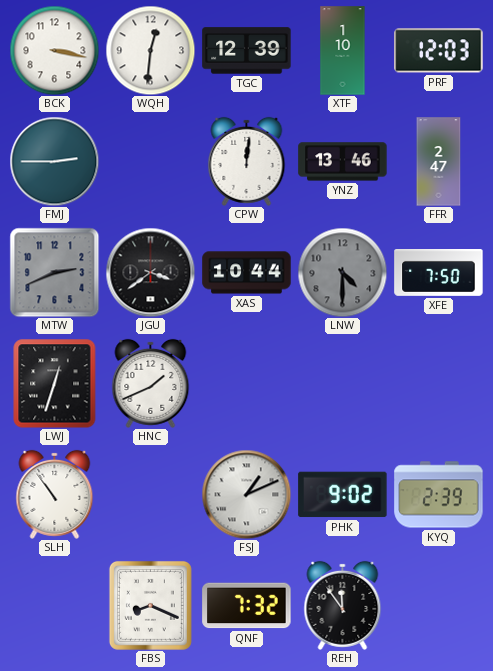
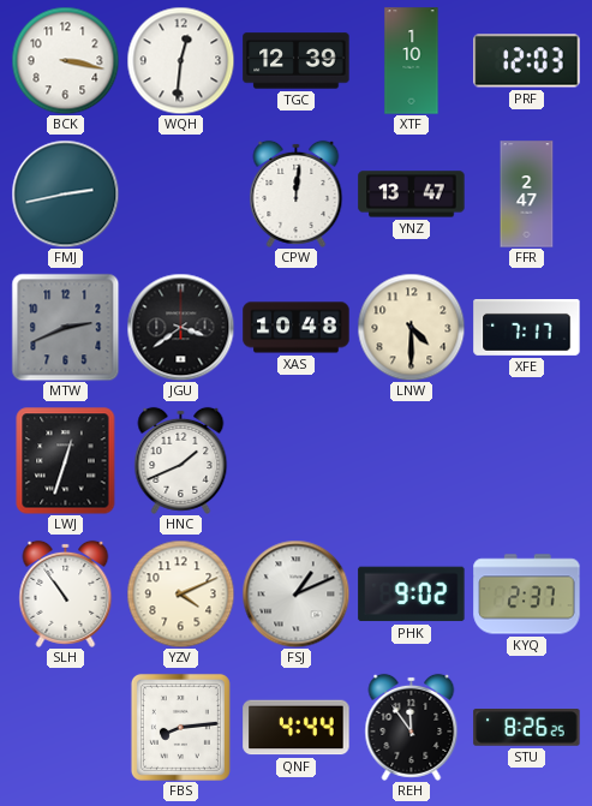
FMJ: 2:45 -> 2:43
YNZ: 13:46 -> 13:47
XAS: 10:44 -> 10:48
LNW dial: grey -> cream
XFE: 7:50 -> 7:17
YZV: none -> 4:11
KYQ: 2:39 -> 2:37
FBS: 8:19 -> 8:14
QNF: 7:32 -> 4:44
STU: none -> 8:26
